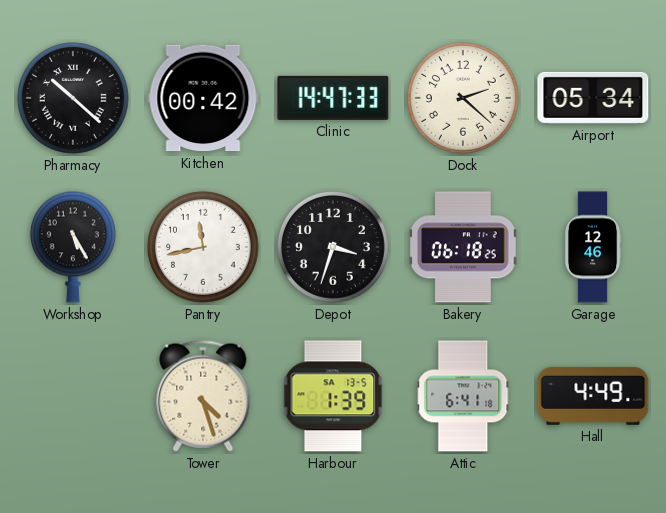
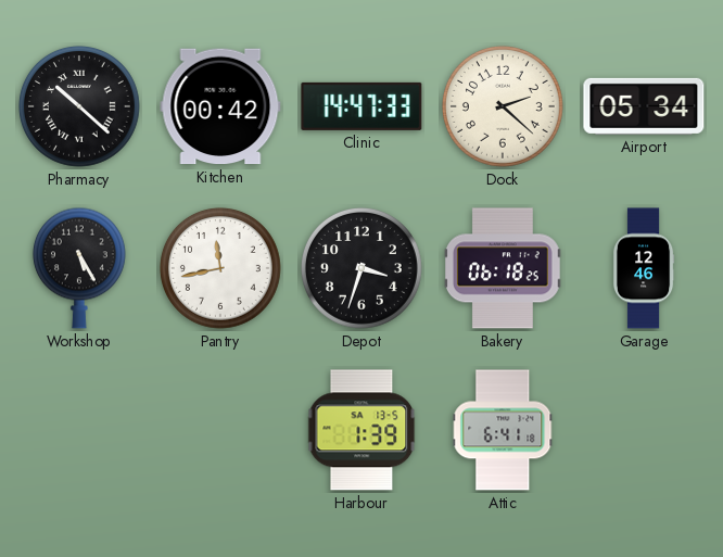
Tower: 4:27 -> none
Hall: 4:49 -> none
